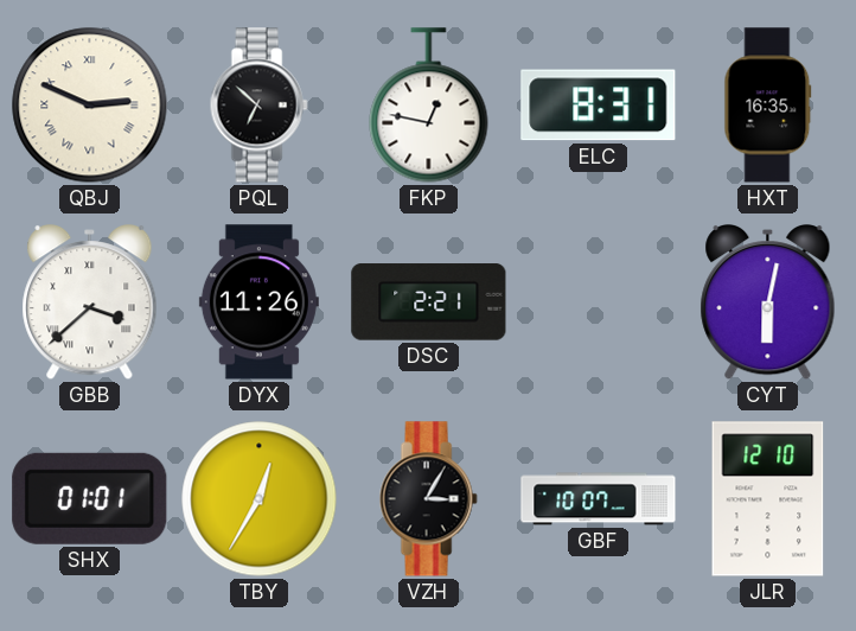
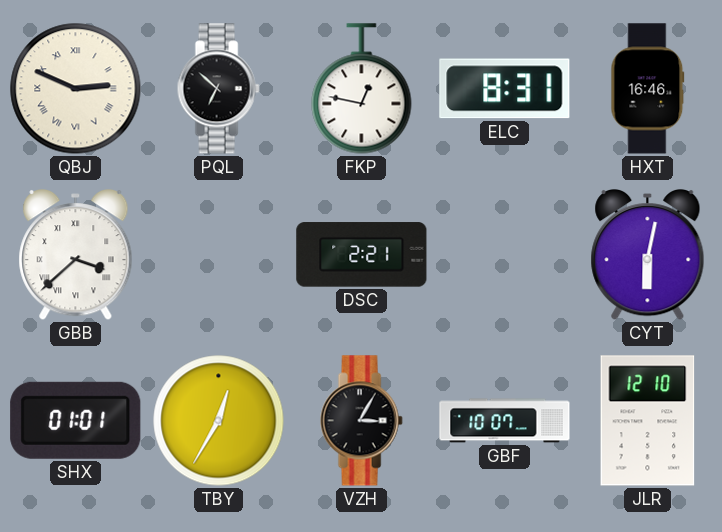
HXT: 16:35 -> 16:46
DYX: 11:26 -> none
